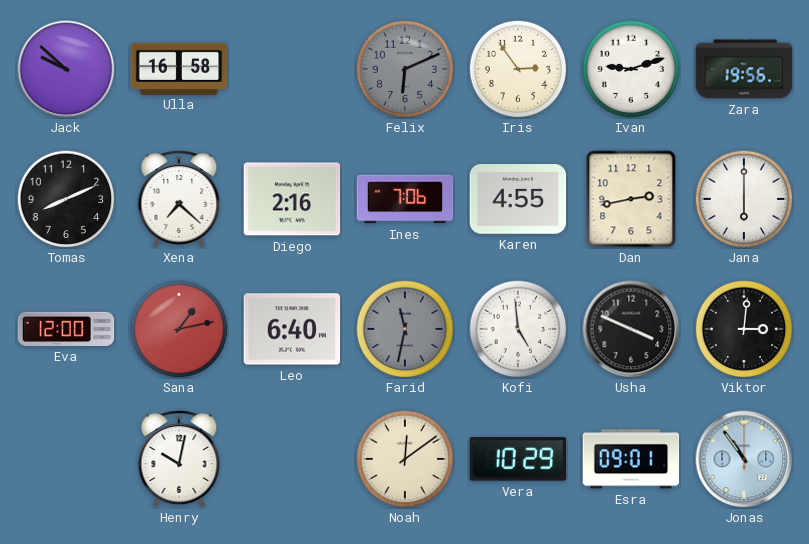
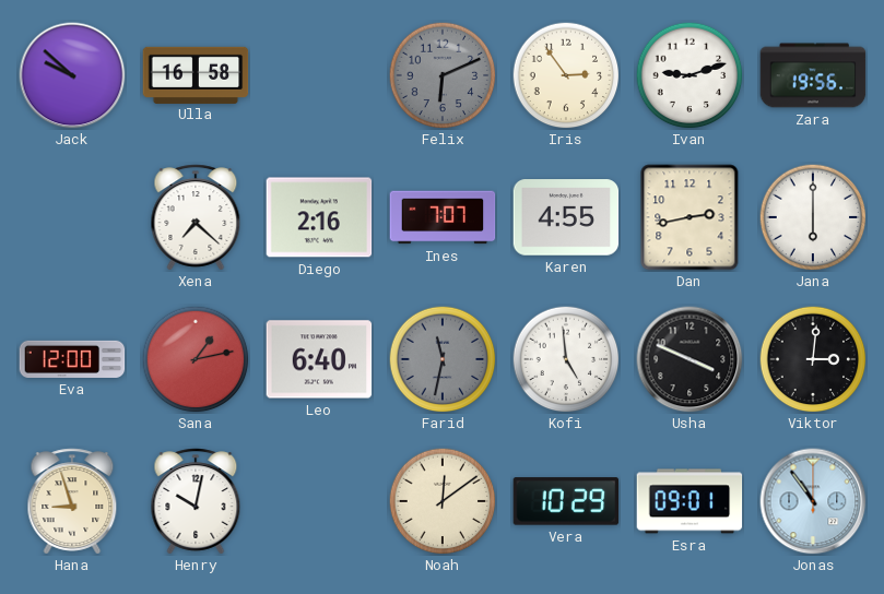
Tomas: 8:11 -> none
Ines: 7:06 -> 7:07
Hana: none -> 8:57
